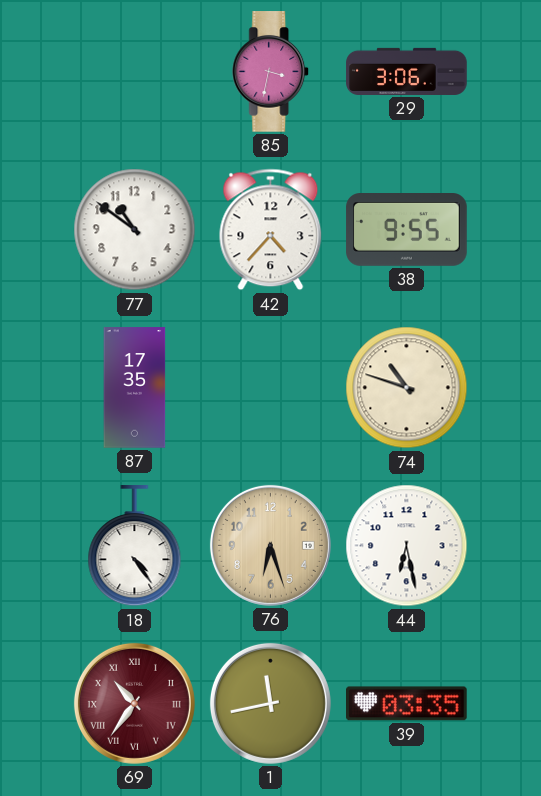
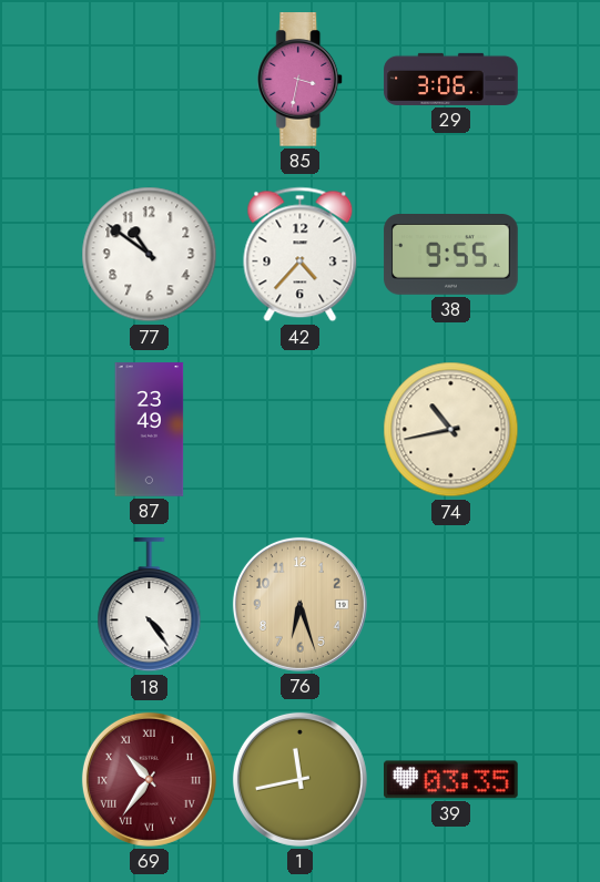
87: 17:35 -> 23:49
74: 10:48 -> 10:43
44: 6:28 -> none
